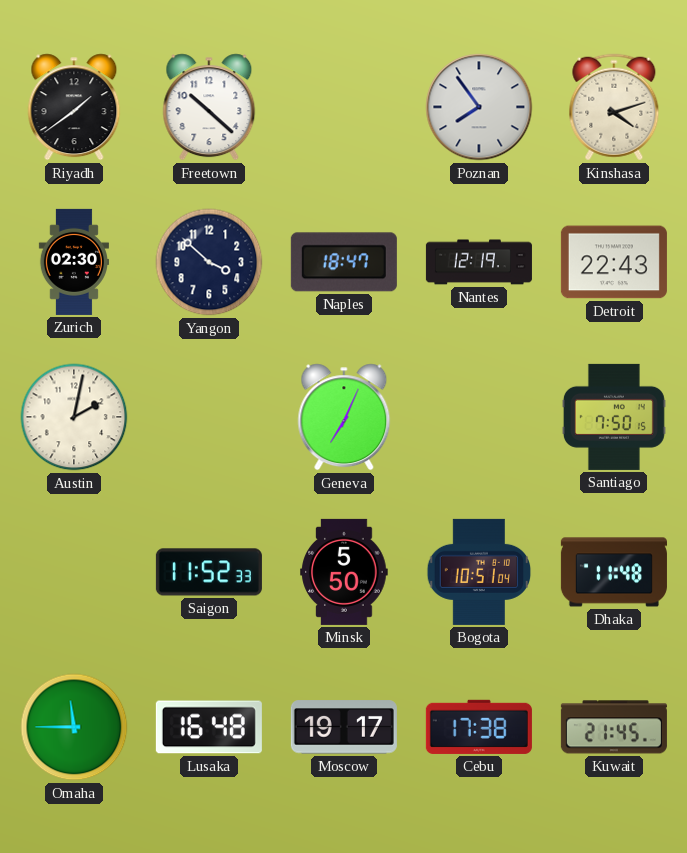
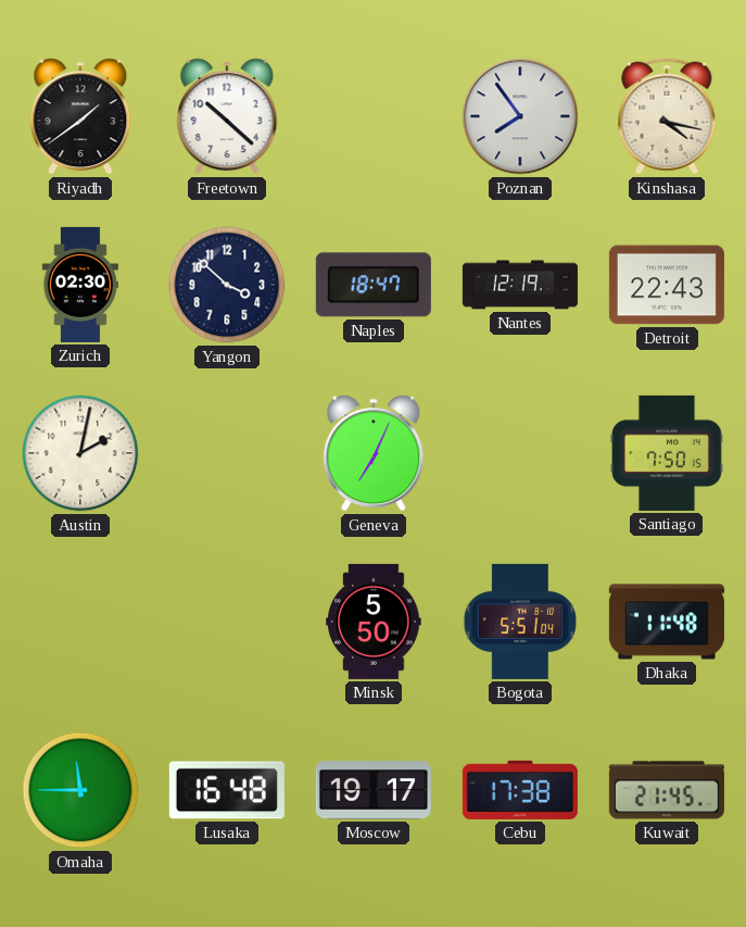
Kinshasa: 4:12 -> 4:17
Saigon: 11:52 -> none
Bogota: 10:51 -> 5:51
